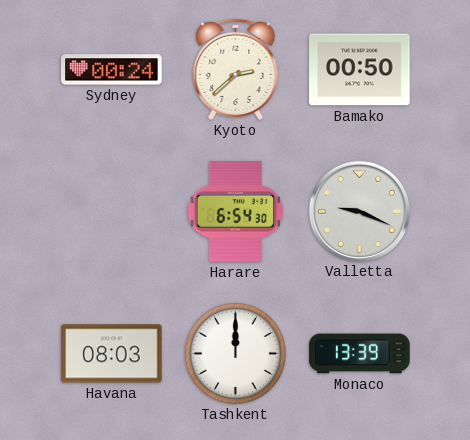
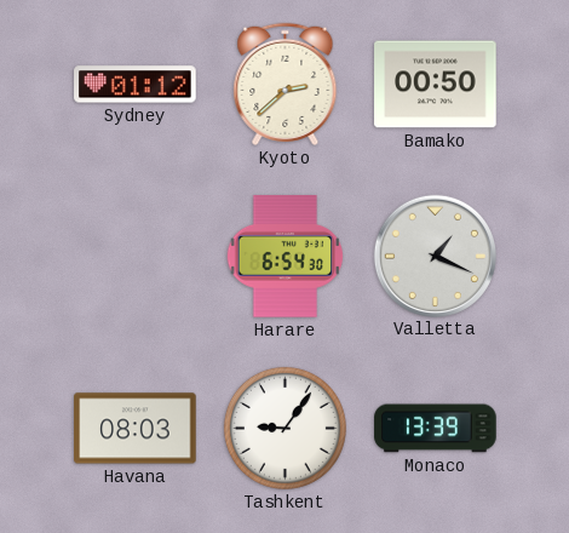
Sydney: 00:24 -> 01:12
Valletta: 9:19 -> 1:19
Tashkent: 12:00 -> 9:06
